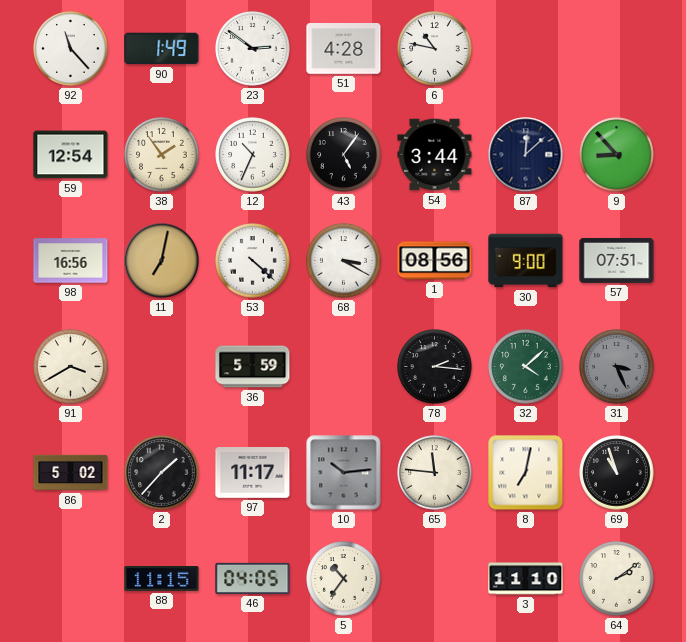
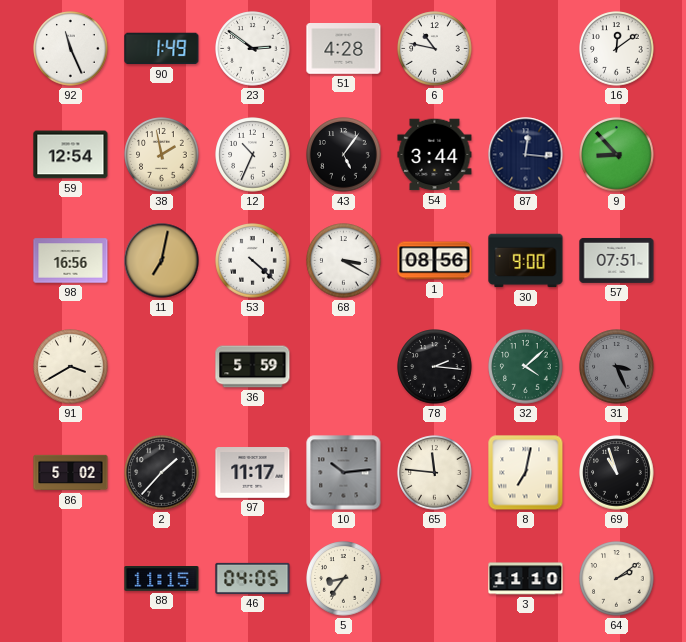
92: 11:23 -> 11:26
16: none -> 12:09
38: 1:54 -> 1:58
87: 12:08 -> 12:16
5: 10:36 -> 8:36
